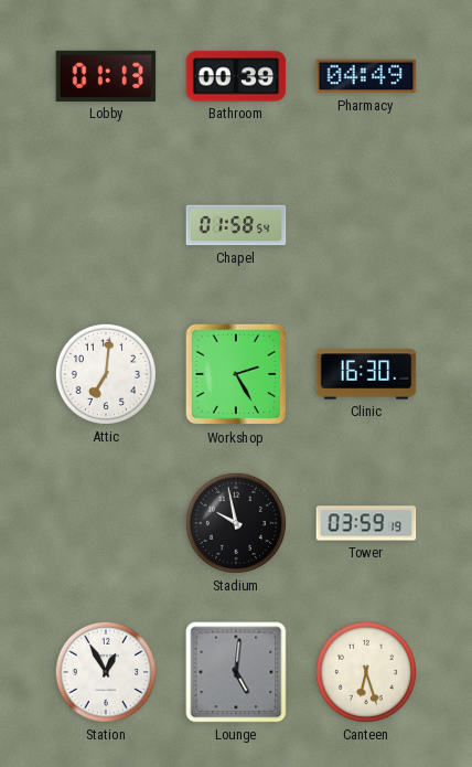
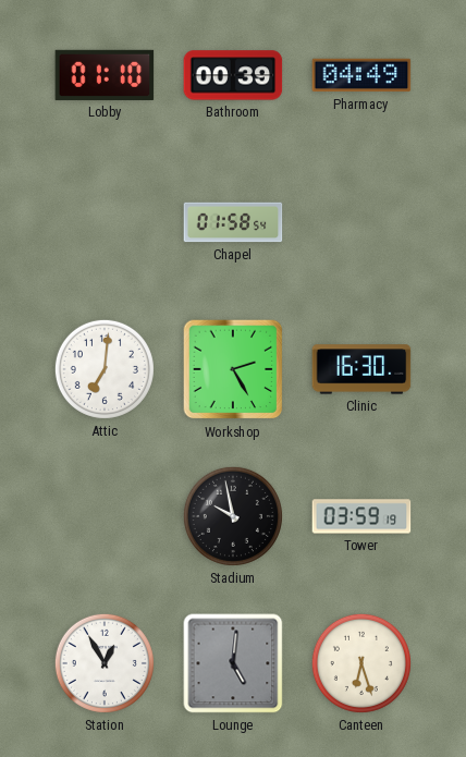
Lobby: 01:13 -> 01:10
